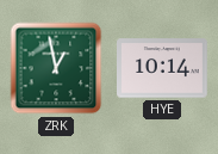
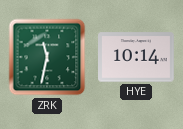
ZRK: 12:58 -> 11:32
